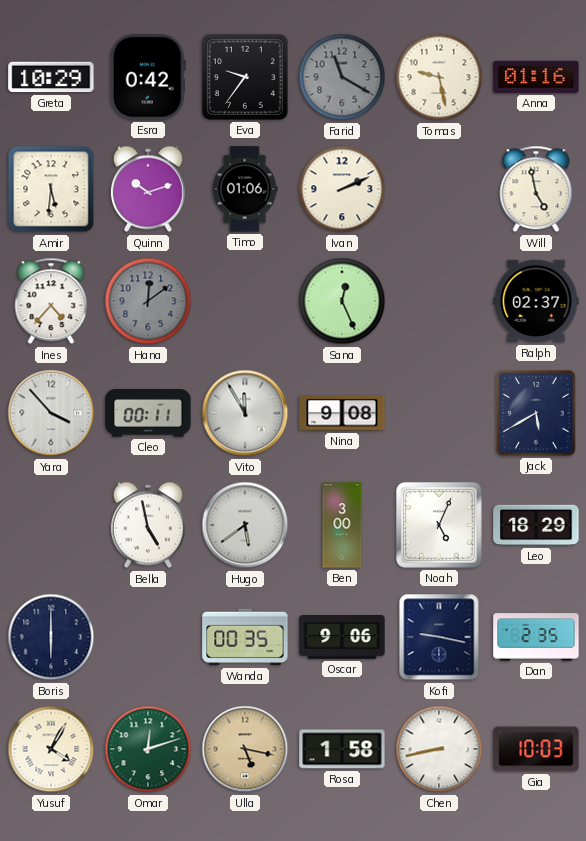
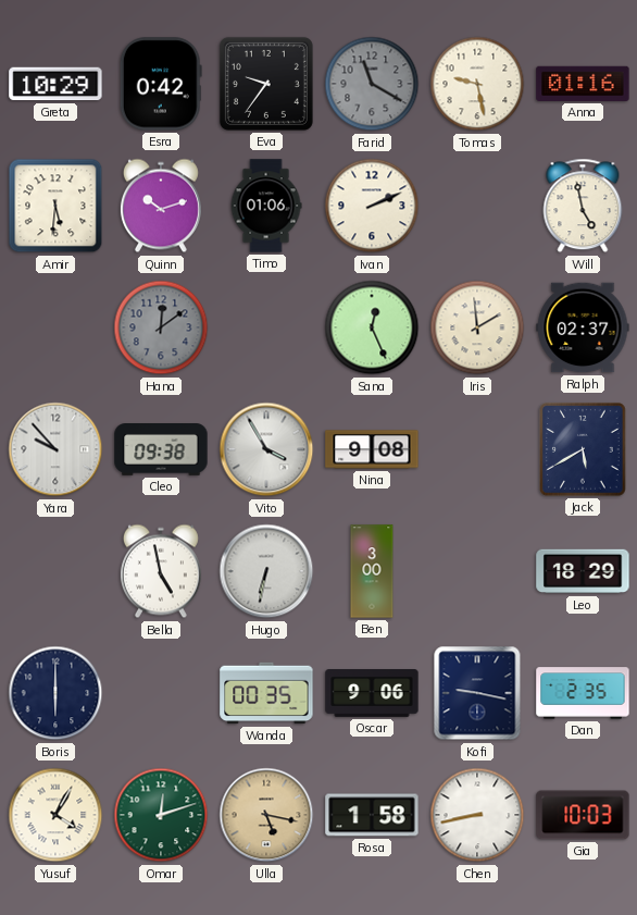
Ines: 4:37 -> none
Iris: none -> 1:59
Yara: 3:53 -> 9:53
Cleo: 00:11 -> 09:38
Vito: 11:55 -> 3:55
Hugo: 5:39 -> 6:32
Noah: 5:04 -> none
